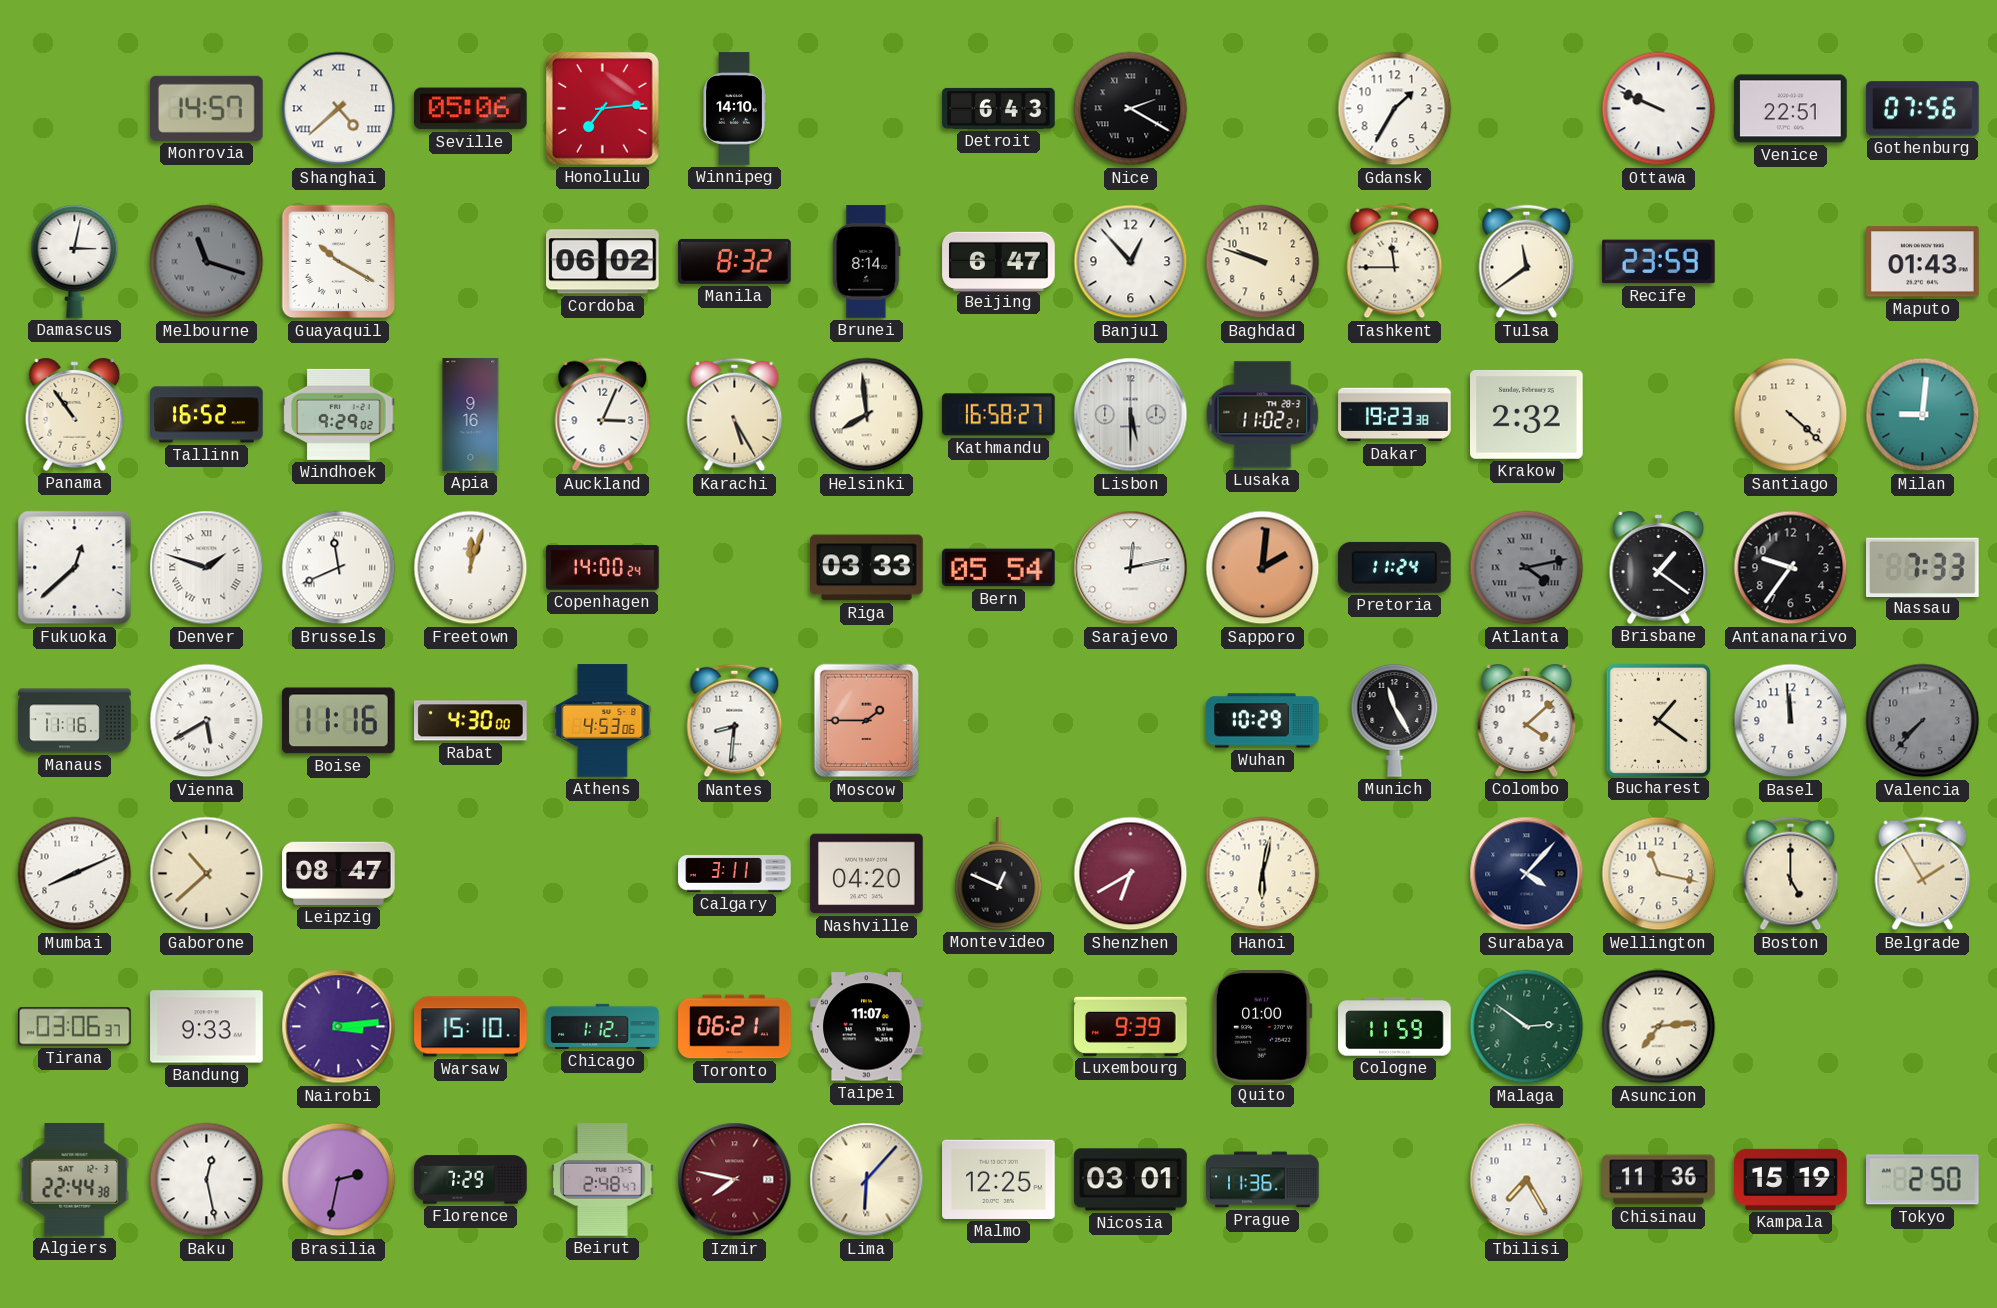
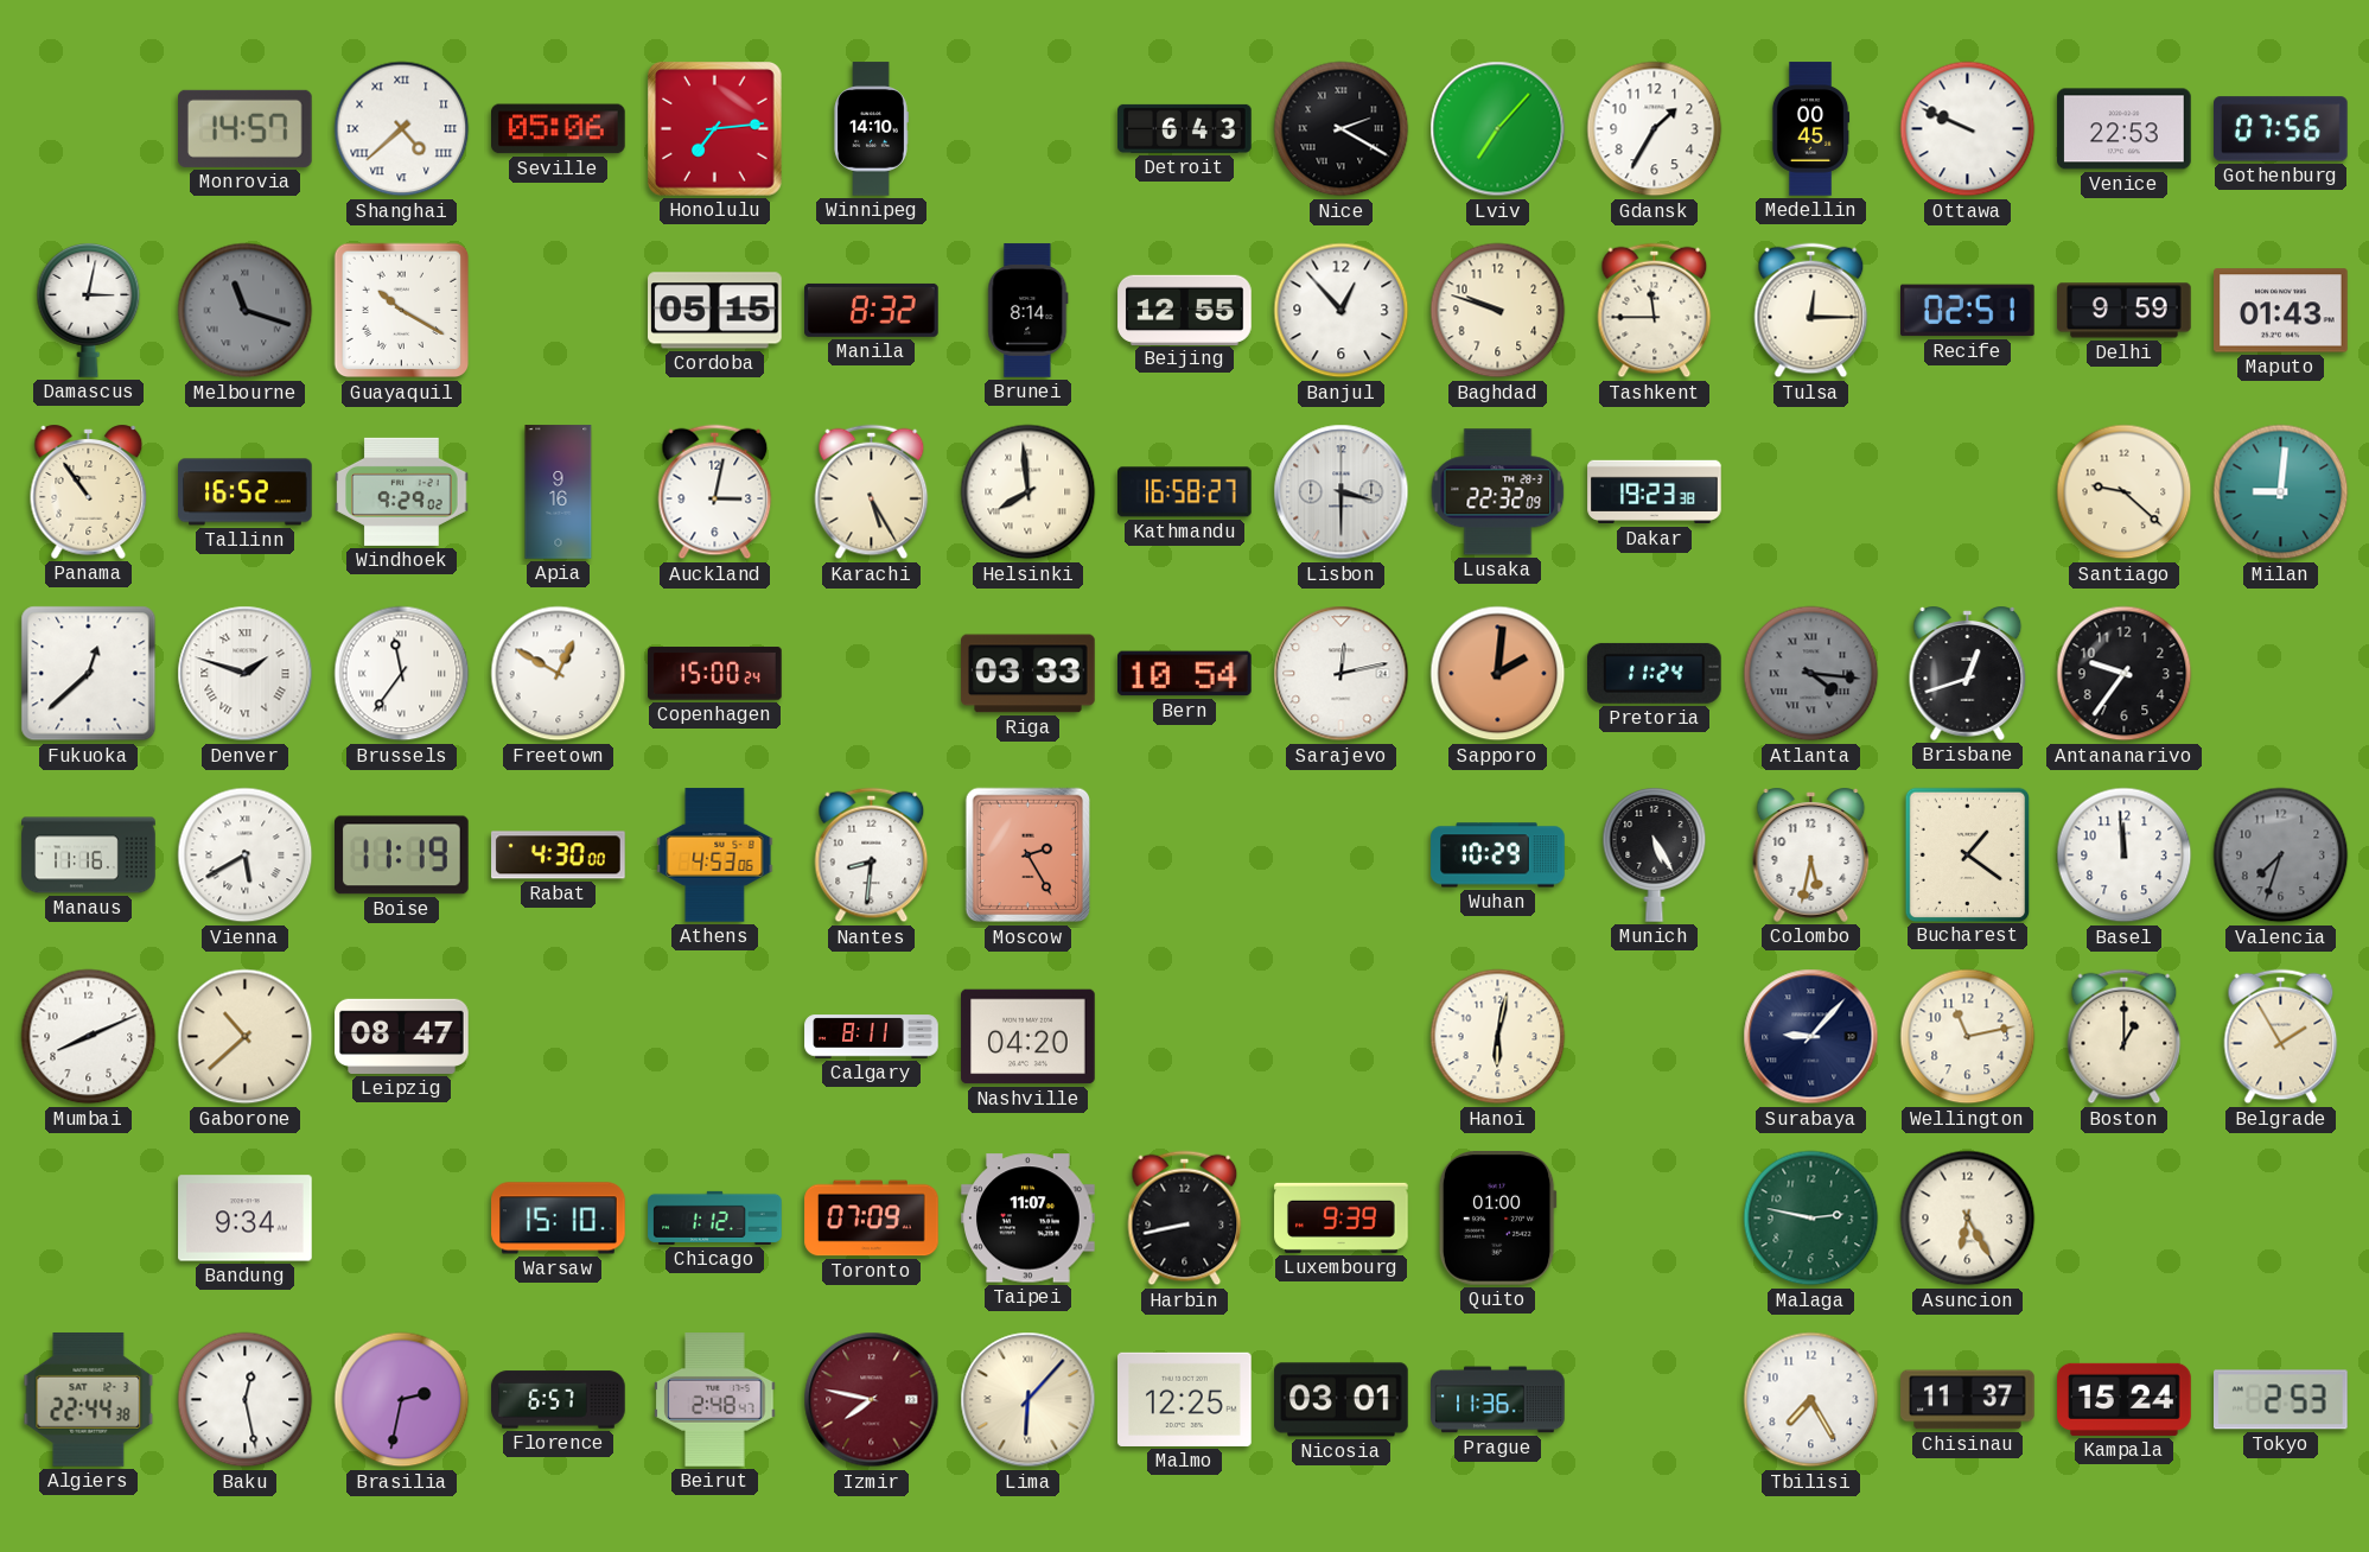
Lviv: none -> 7:07
Medellin: none -> 00:45
Venice: 22:51 -> 22:53
Cordoba: 06:02 -> 05:15
Beijing: 6:47 -> 12:55
Tulsa: 11:39 -> 12:15
Recife: 23:59 -> 02:51
Delhi: none -> 9:59
Auckland: 3:04 -> 3:02
Lisbon: 5:30 -> 3:30
Lusaka: 11:02 -> 22:32
Krakow: 2:32 -> none
Santiago: 4:22 -> 9:22
Brussels: 11:41 -> 11:36
Freetown: 12:03 -> 12:50
Copenhagen: 14:00 -> 15:00
Bern: 05:54 -> 10:54
Atlanta: 4:13 -> 4:16
Brisbane: 1:21 -> 12:42
Nassau: 7:33 -> none
Boise: 11:16 -> 11:19
Moscow: 1:45 -> 2:25
Munich: 11:25 -> 5:25
Colombo: 4:08 -> 5:32
Valencia: 7:37 -> 7:33
Calgary: 3:11 -> 8:11
Montevideo: 12:49 -> none
Shenzhen: 6:40 -> none
Surabaya: 4:07 -> 9:07
Wellington: 11:17 -> 11:13
Boston: 5:00 -> 1:00
Tirana: 03:06 -> none
Bandung: 9:33 -> 9:34
Nairobi: 3:14 -> none
Toronto: 06:21 -> 07:09
Harbin: none -> 8:43
Cologne: 11:59 -> none
Malaga: 2:51 -> 2:47
Asuncion: 7:14 -> 6:25
Florence: 7:29 -> 6:57
Chisinau: 11:36 -> 11:37
Kampala: 15:19 -> 15:24
Tokyo: 2:50 -> 2:53
